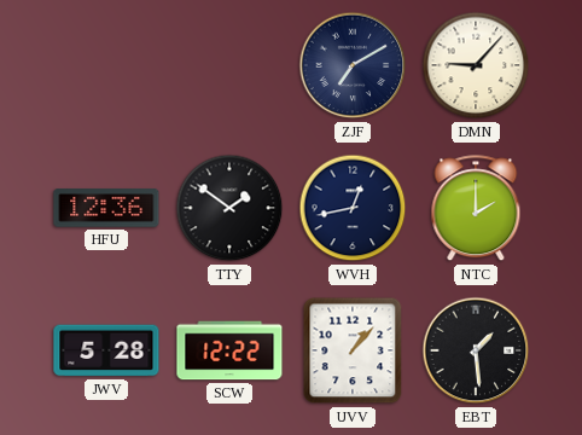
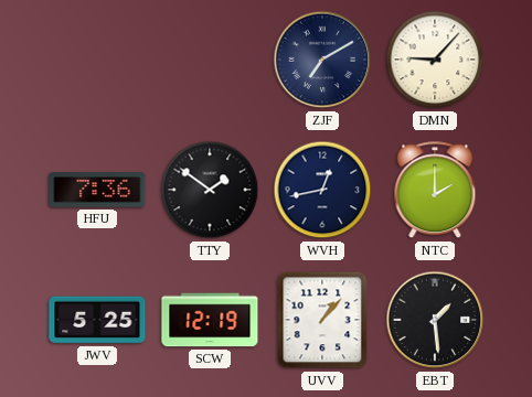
HFU: 12:36 -> 7:36
JWV: 5:28 -> 5:25
SCW: 12:22 -> 12:19
